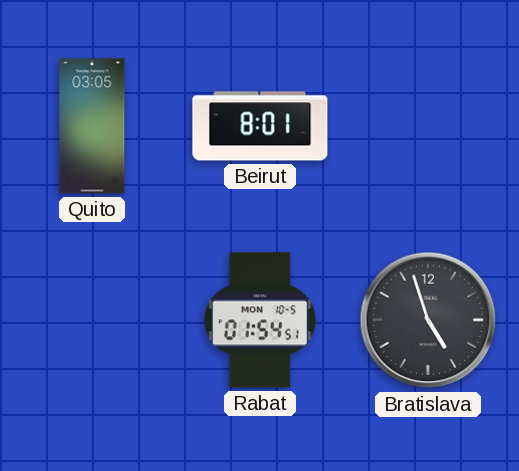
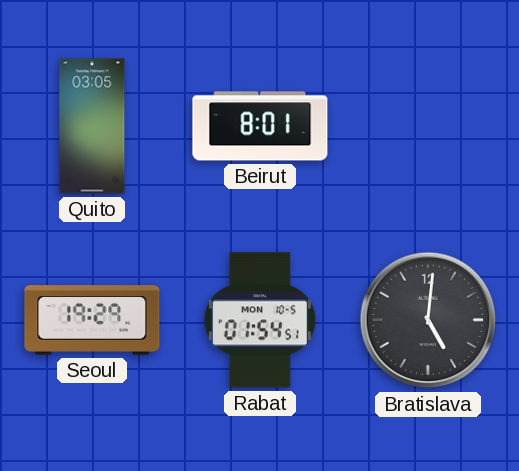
Seoul: none -> 19:29
Bratislava: 4:57 -> 5:01
